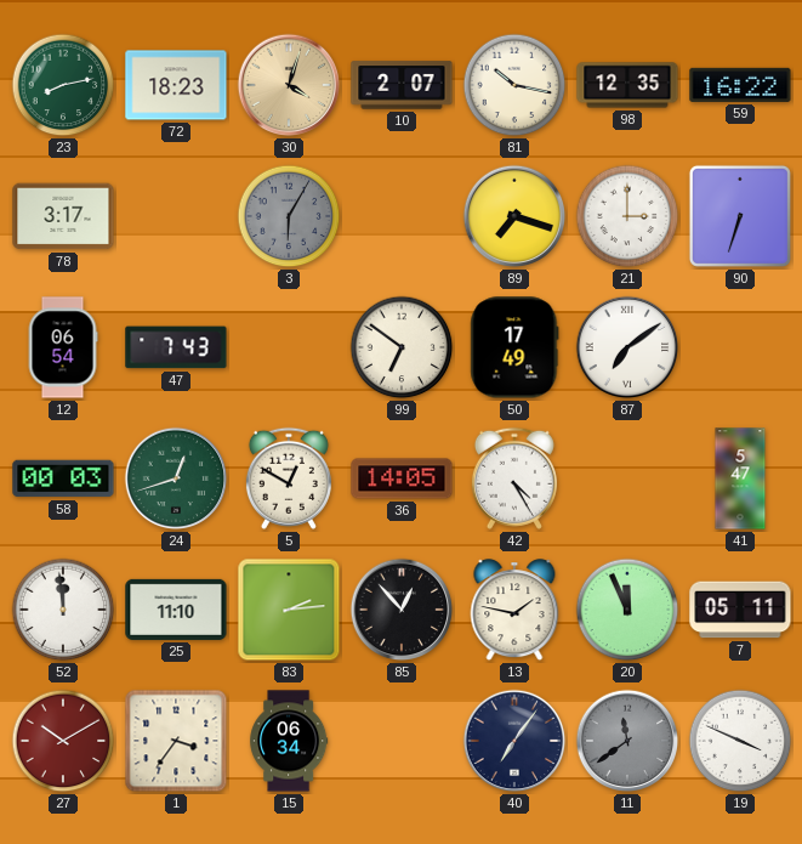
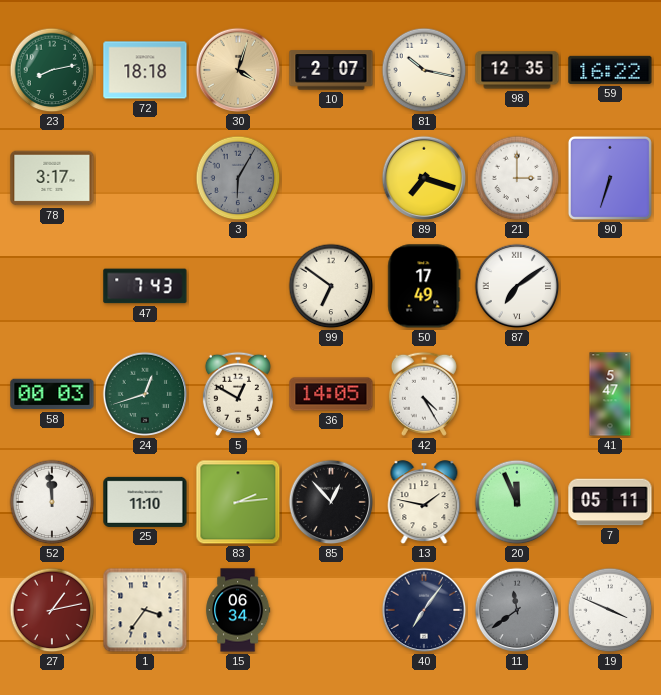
72: 18:23 -> 18:18
12: 06:54 -> none
27: 10:10 -> 1:13
